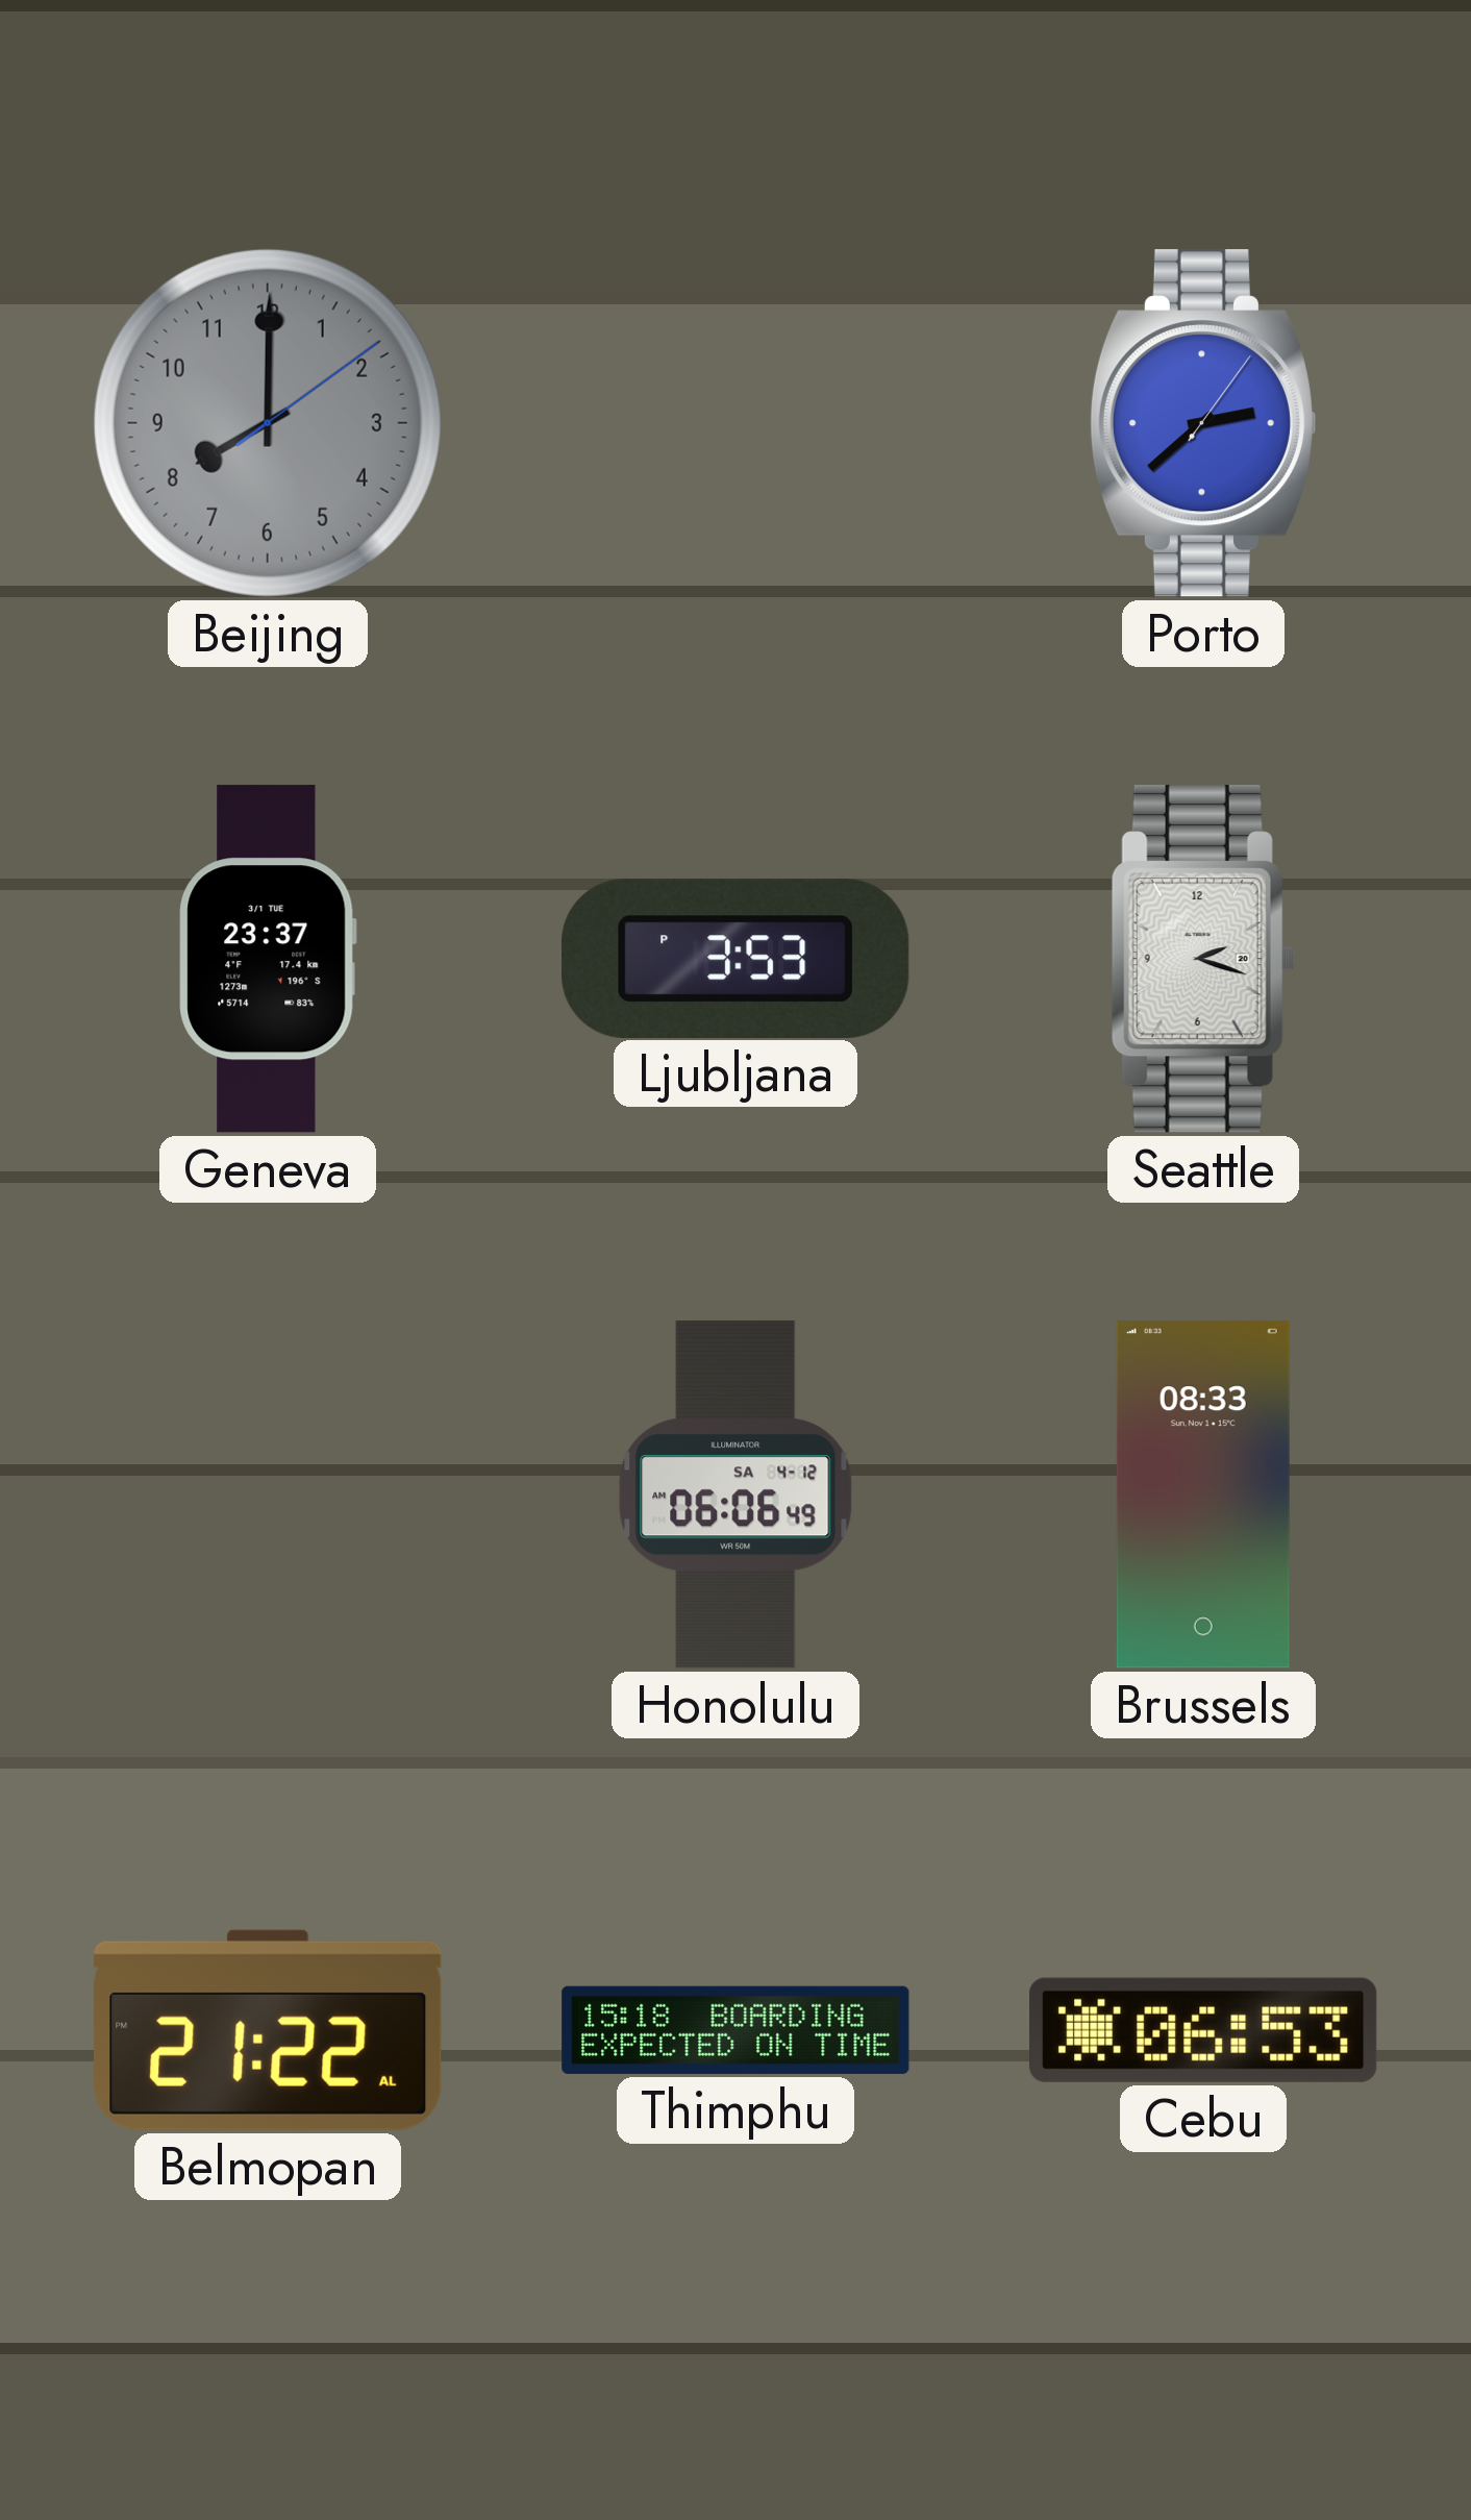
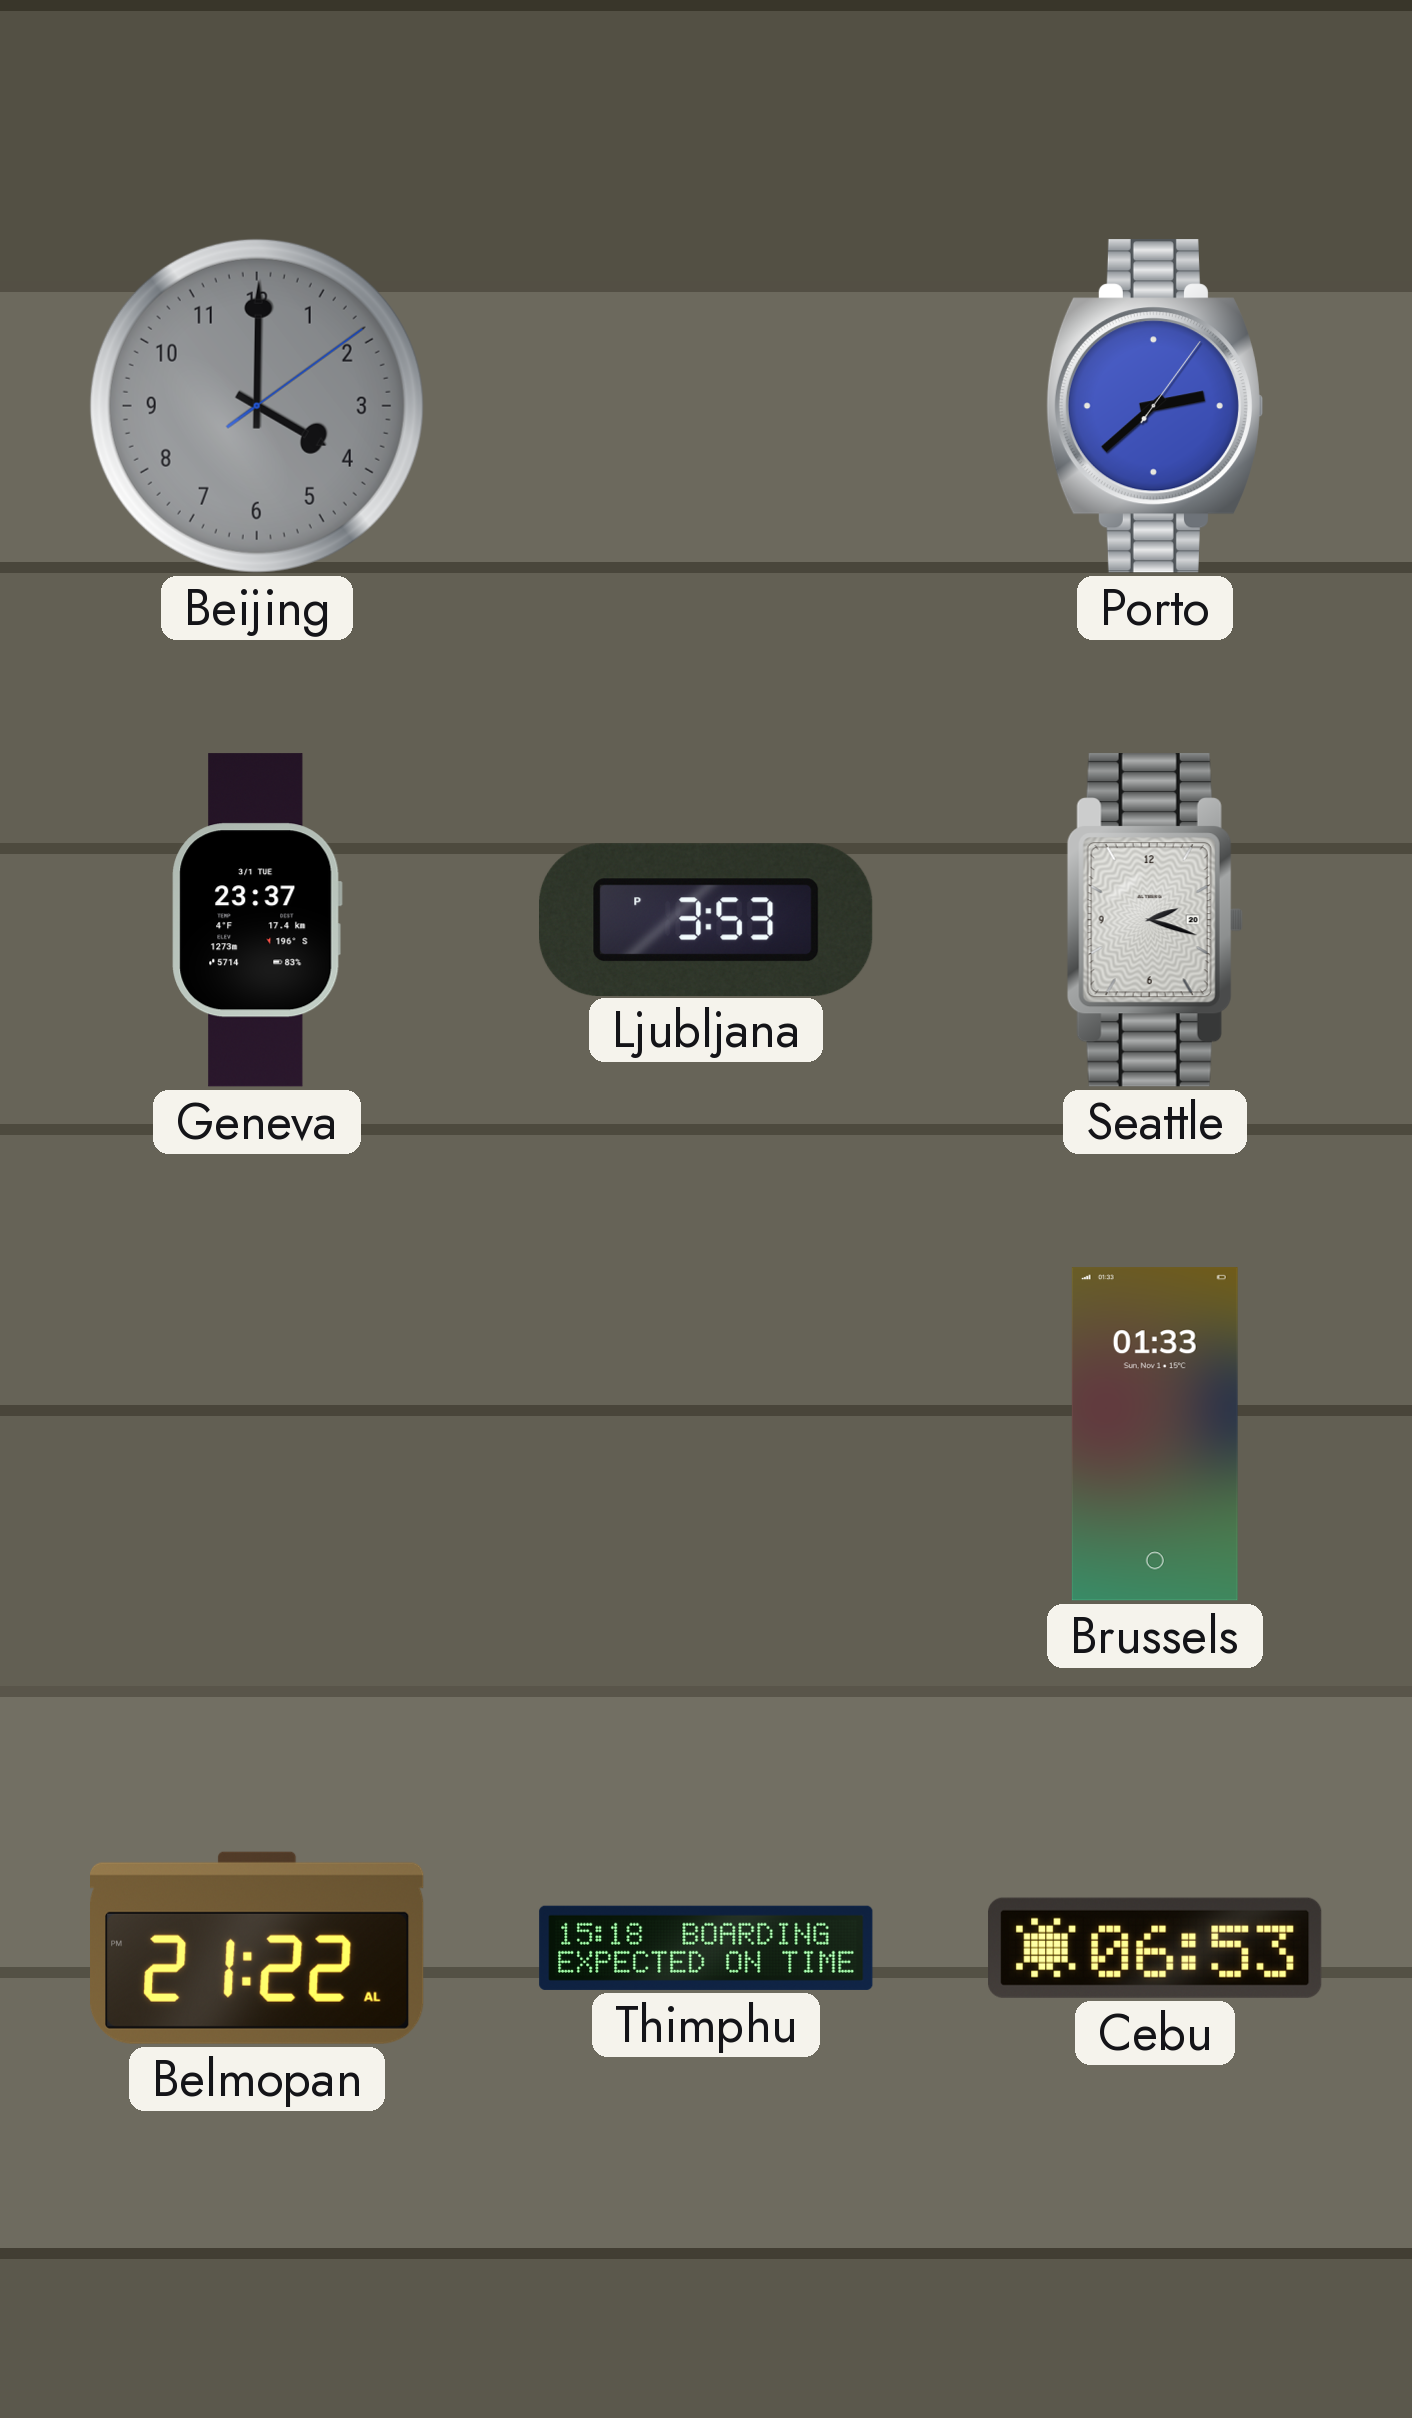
Beijing: 8:00 -> 4:00
Honolulu: 06:06 -> none
Brussels: 08:33 -> 01:33
